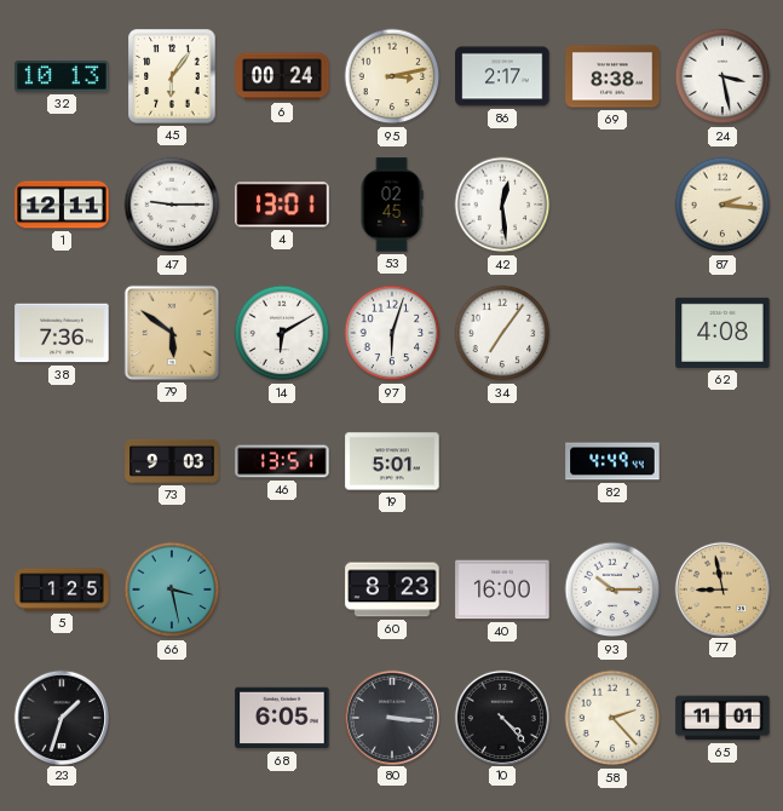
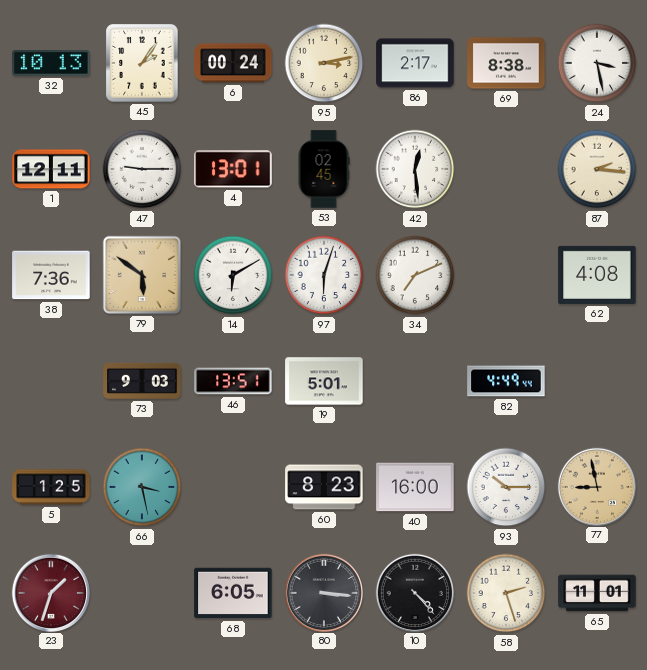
45: 6:06 -> 2:06
34: 7:06 -> 7:11
23 dial: black -> burgundy
58: 2:23 -> 2:27
